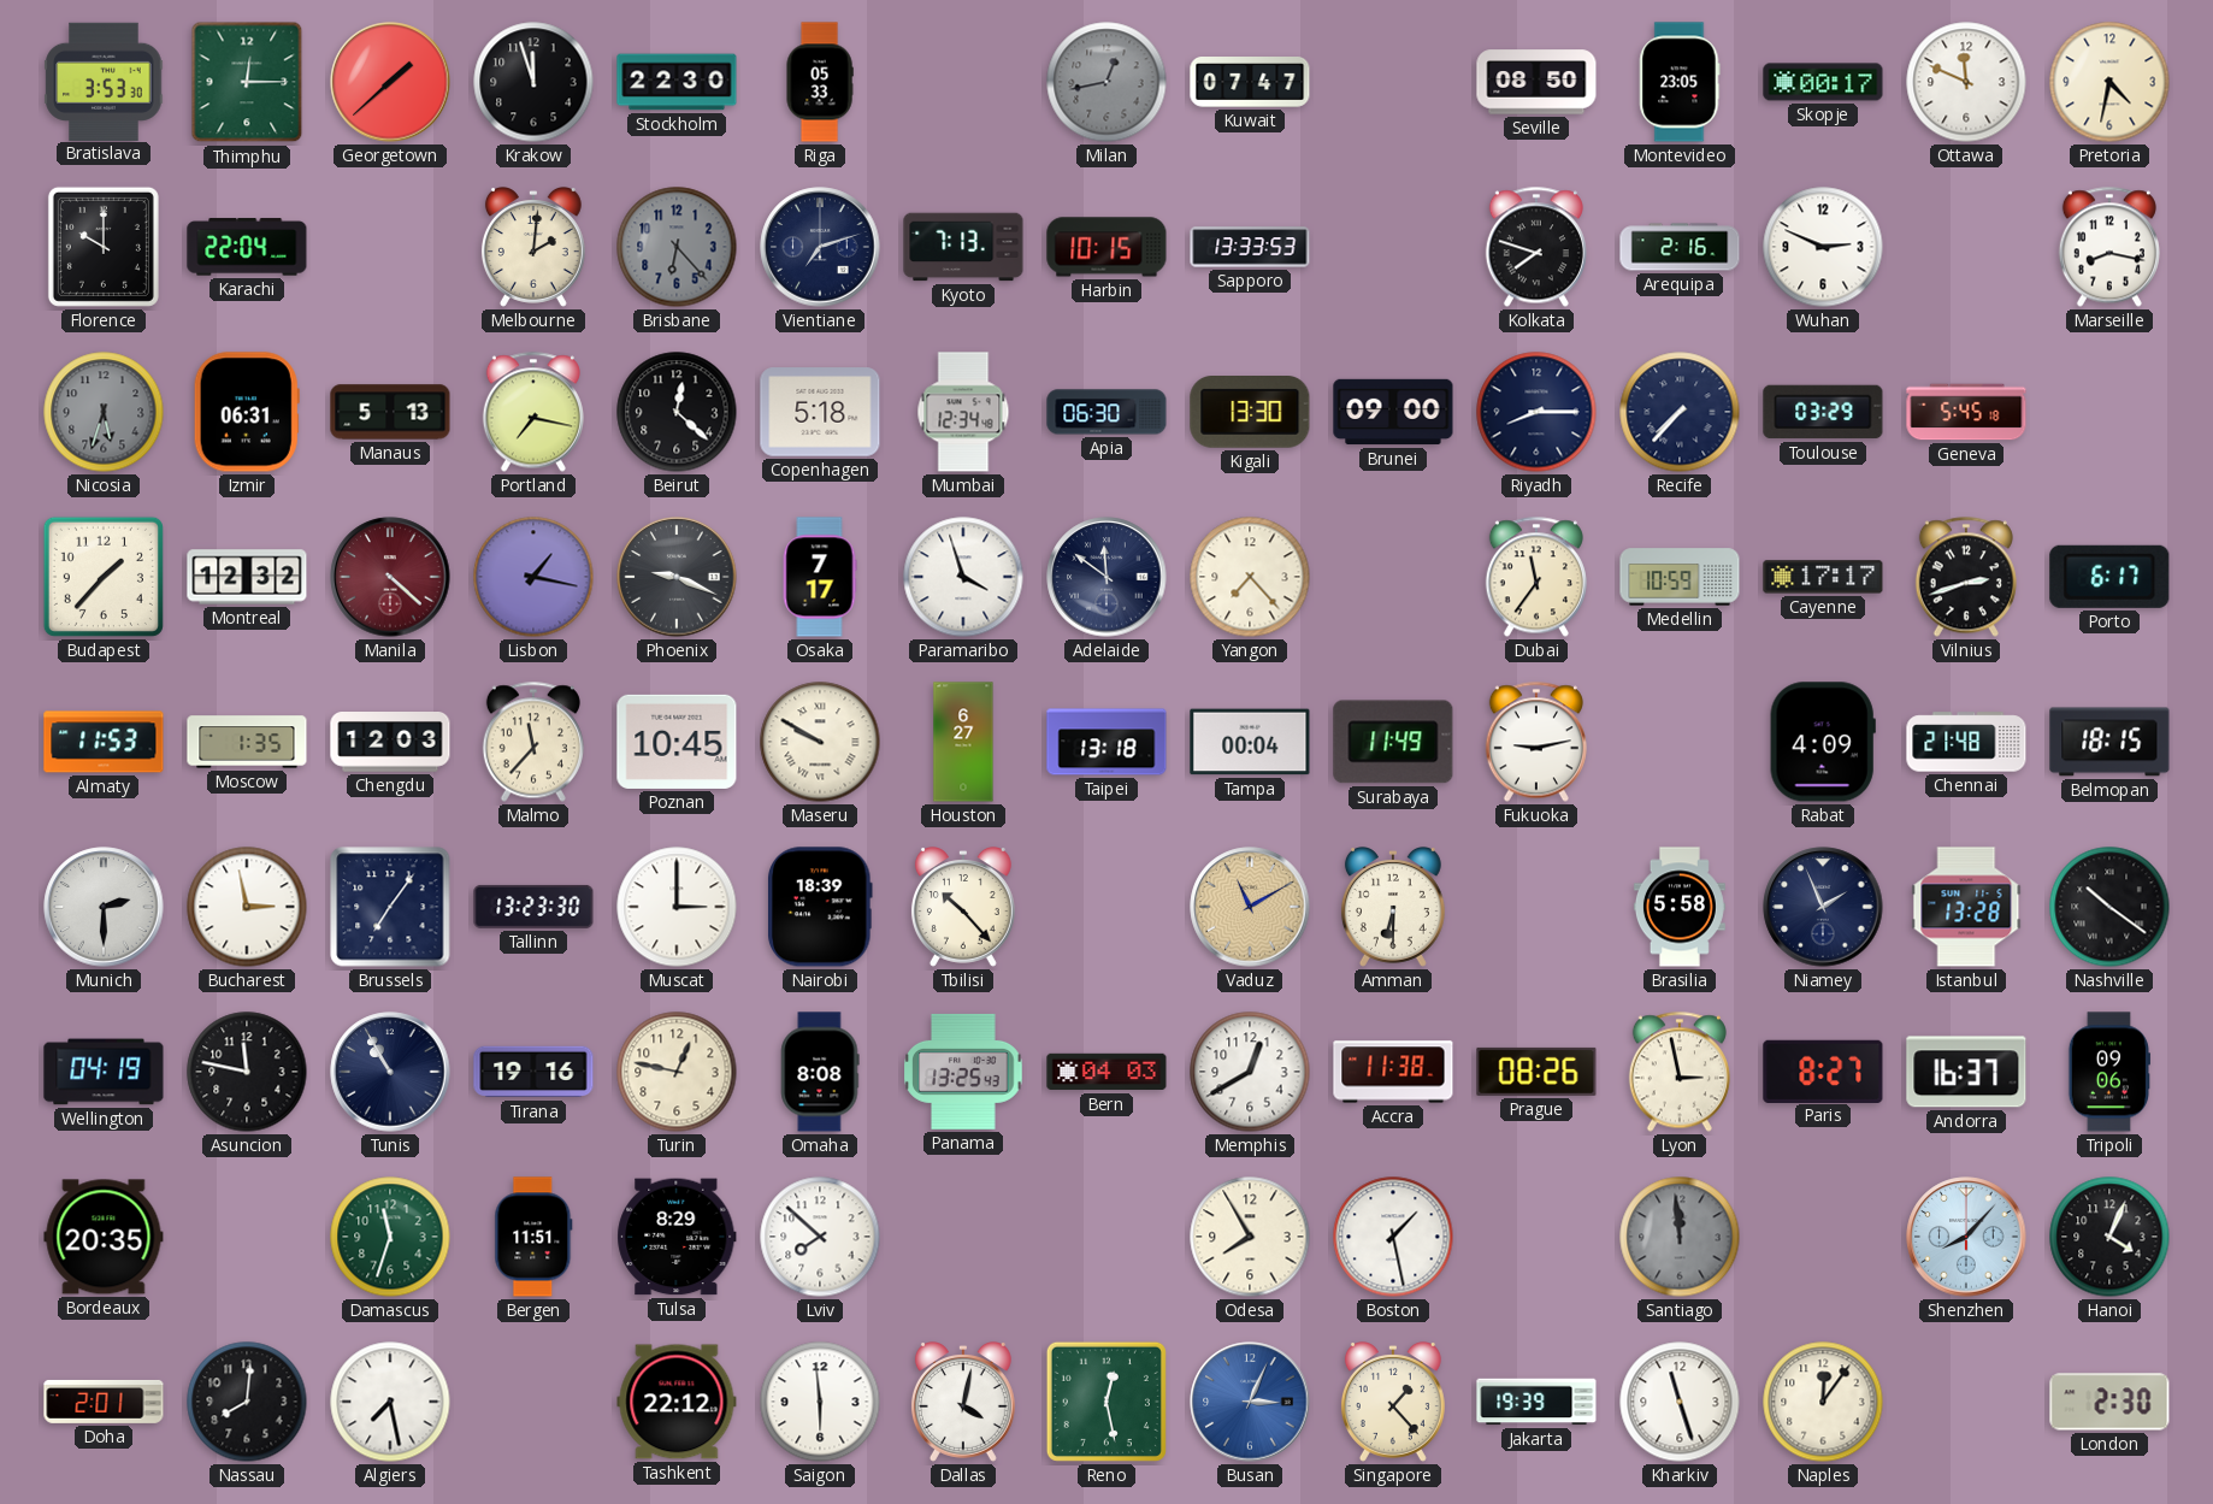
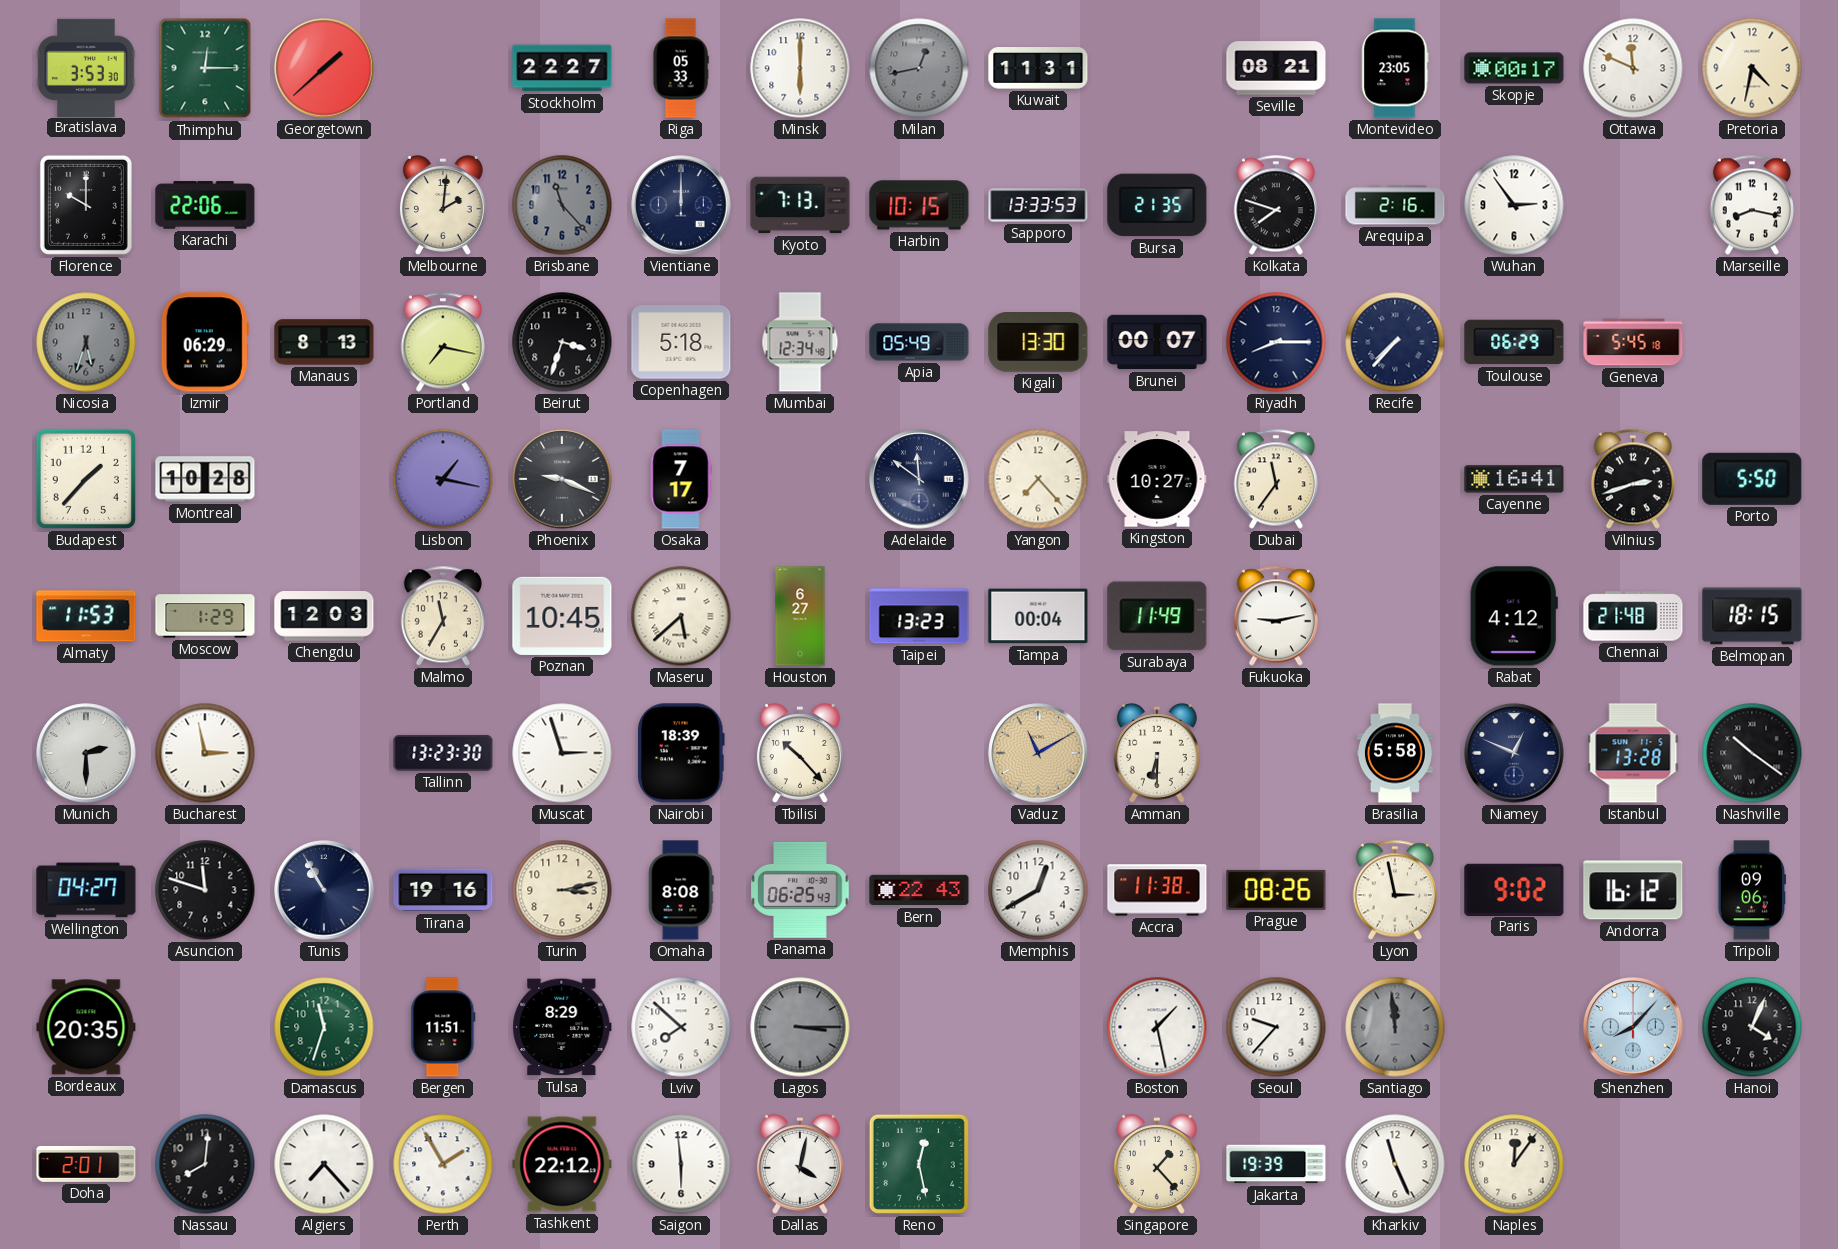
Krakow: 11:57 -> none
Stockholm: 22:30 -> 22:27
Minsk: none -> 6:00
Kuwait: 07:47 -> 11:31
Seville: 08:50 -> 08:21
Karachi: 22:04 -> 22:06
Brisbane: 6:23 -> 11:23
Vientiane: 7:12 -> 12:00
Bursa: none -> 21:35
Wuhan: 2:49 -> 2:54
Izmir: 06:31 -> 06:29
Manaus: 5:13 -> 8:13
Beirut: 12:22 -> 3:33
Apia: 06:30 -> 05:49
Brunei: 09:00 -> 00:07
Toulouse: 03:29 -> 06:29
Montreal: 12:32 -> 10:28
Manila: 4:22 -> none
Paramaribo: 3:57 -> none
Kingston: none -> 10:27
Medellin: 10:59 -> none
Cayenne: 17:17 -> 16:41
Porto: 6:17 -> 5:50
Moscow: 1:35 -> 1:29
Malmo: 11:37 -> 11:35
Maseru: 9:50 -> 5:38
Taipei: 13:18 -> 13:23
Rabat: 4:09 -> 4:12
Brussels: 7:06 -> none
Muscat: 3:00 -> 2:57
Niamey: 1:56 -> 12:49
Wellington: 04:19 -> 04:27
Asuncion: 11:47 -> 11:48
Turin: 12:47 -> 3:13
Panama: 13:25 -> 06:25
Bern: 04:03 -> 22:43
Paris: 8:27 -> 9:02
Andorra: 16:37 -> 16:12
Lagos: none -> 3:15
Odesa: 7:55 -> none
Seoul: none -> 9:37
Algiers: 7:28 -> 7:23
Perth: none -> 1:55
Busan: 3:04 -> none
Kharkiv: 11:27 -> 11:26
London: 2:30 -> none
